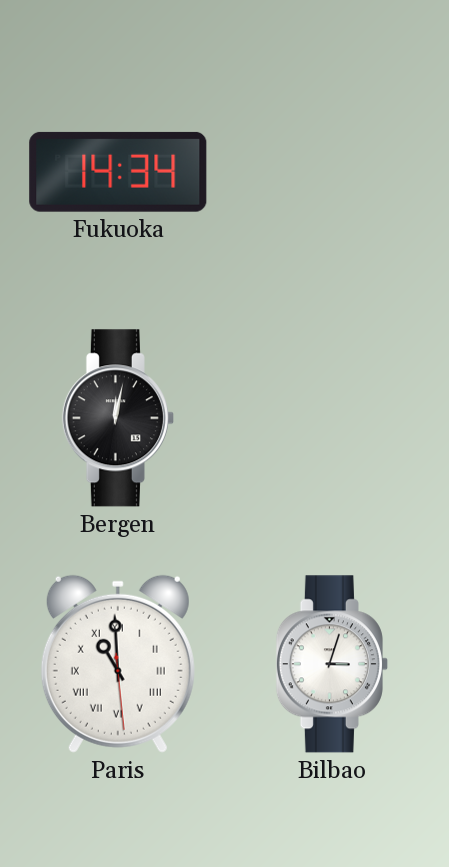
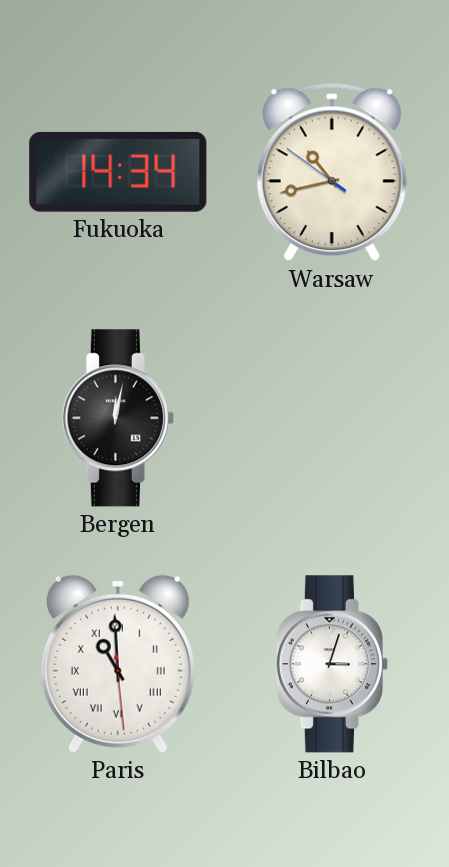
Warsaw: none -> 10:42
